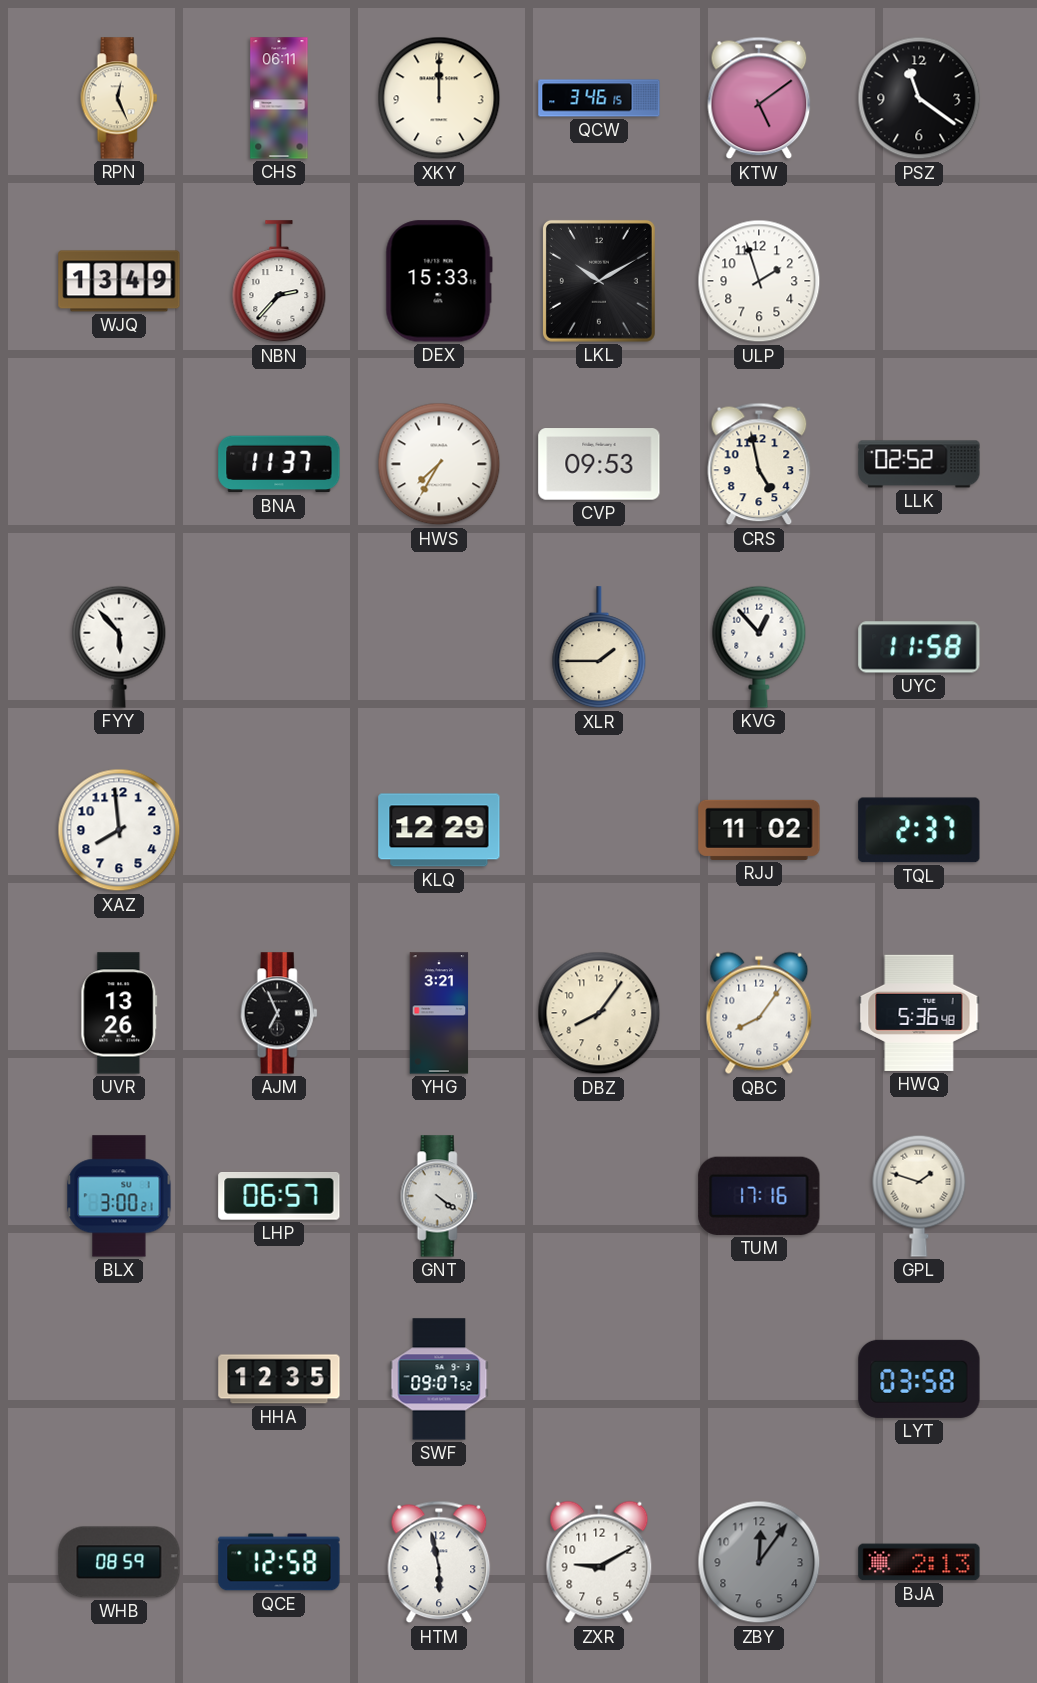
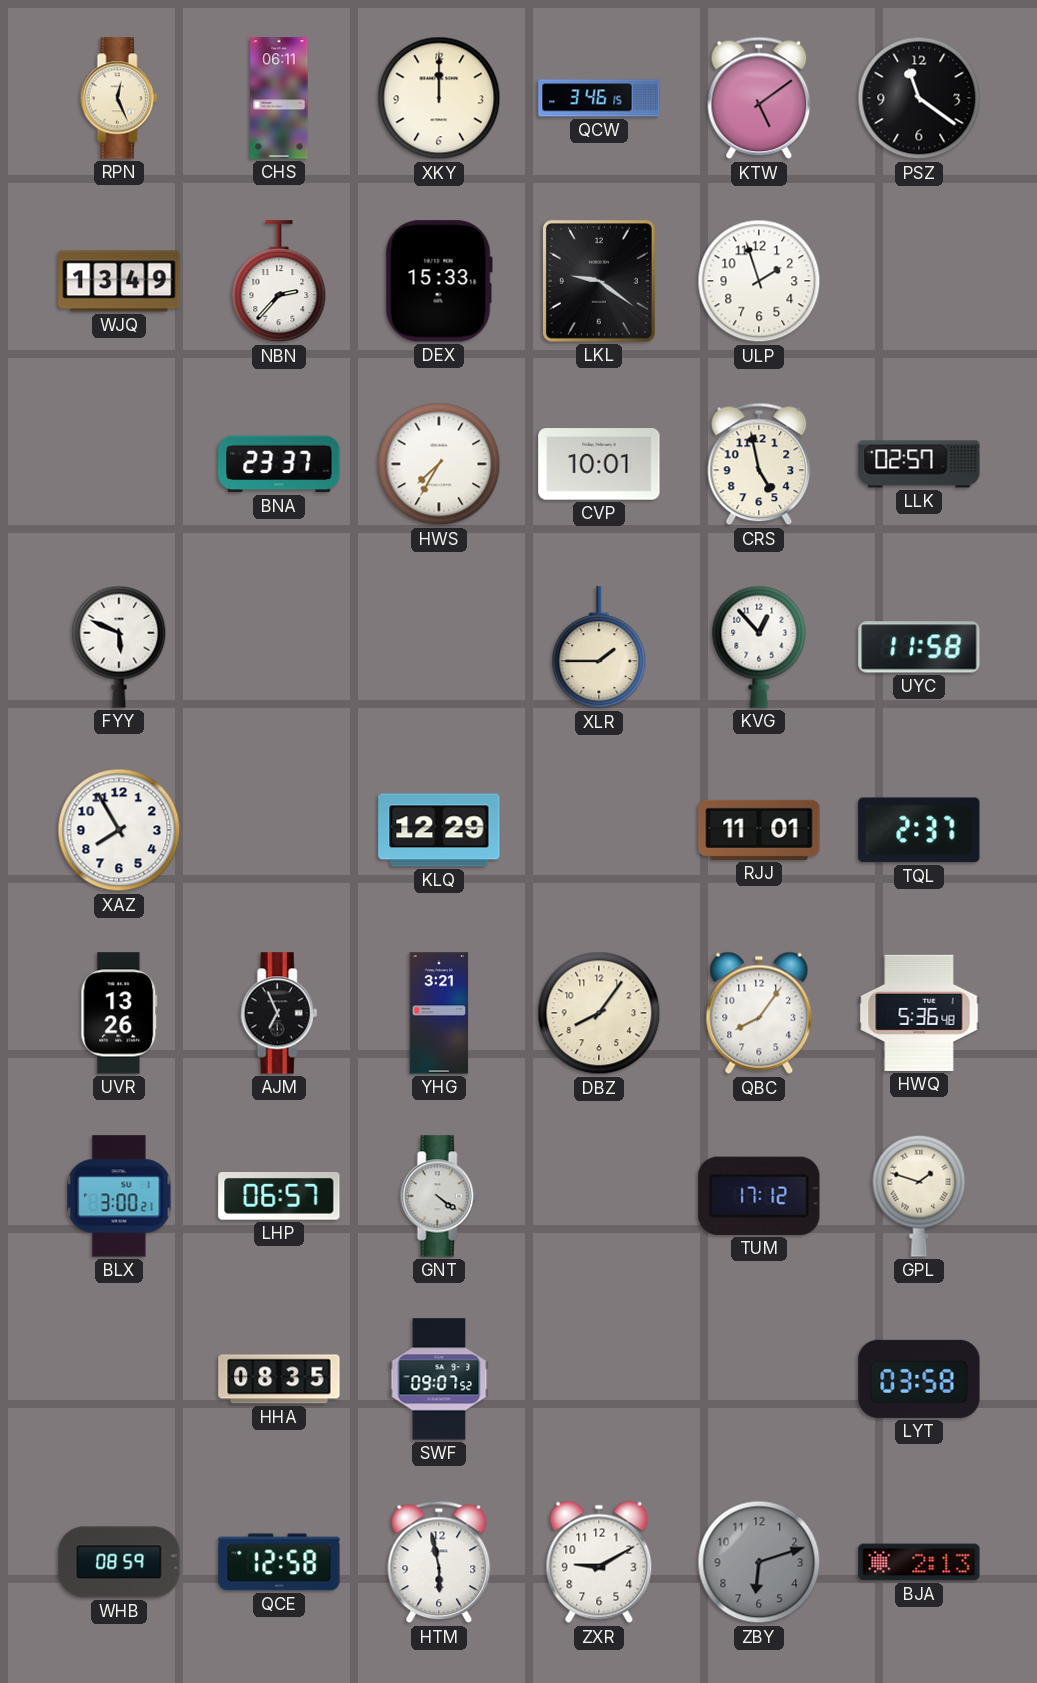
LKL: 10:10 -> 9:21
BNA: 11:37 -> 23:37
CVP: 09:53 -> 10:01
LLK: 02:52 -> 02:57
FYY: 5:53 -> 5:49
XAZ: 7:59 -> 7:55
RJJ: 11:02 -> 11:01
TUM: 17:16 -> 17:12
HHA: 12:35 -> 08:35
ZBY: 12:06 -> 6:12
